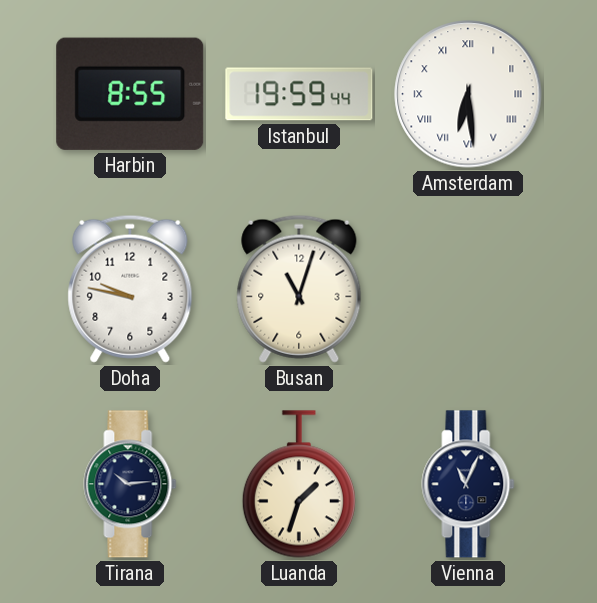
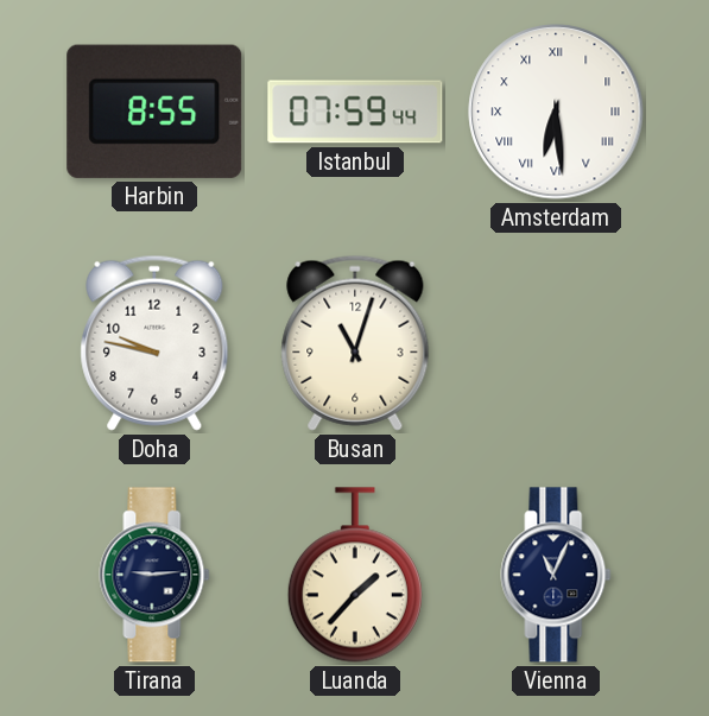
Istanbul: 19:59 -> 07:59
Tirana: 10:14 -> 9:14
Luanda: 1:33 -> 1:37
